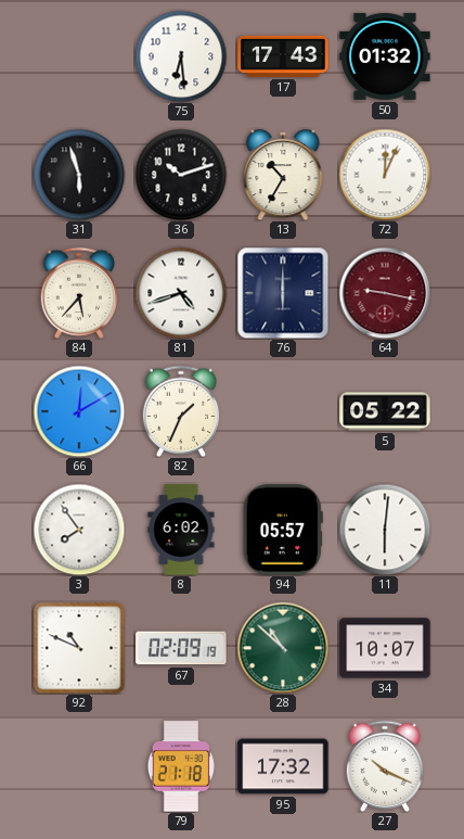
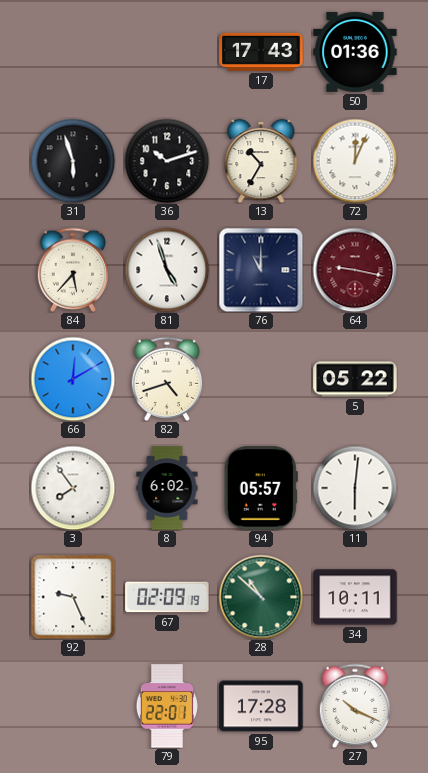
75: 6:29 -> none
50: 01:32 -> 01:36
81: 4:42 -> 4:57
76: 6:00 -> 11:00
82: 1:34 -> 4:42
92: 10:49 -> 9:26
34: 10:07 -> 10:11
79: 21:18 -> 22:01
95: 17:32 -> 17:28
